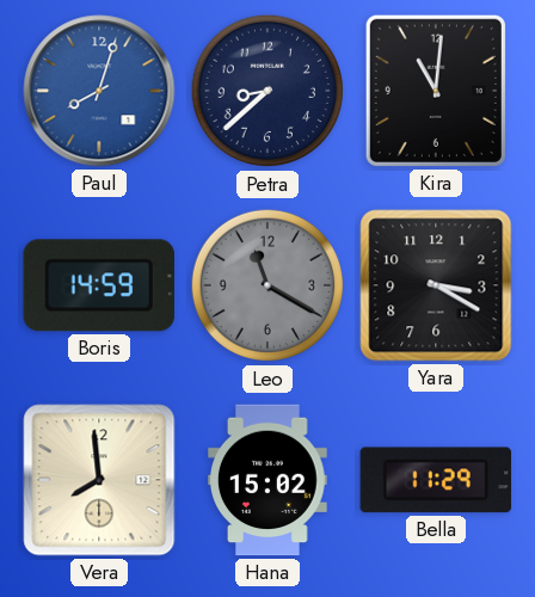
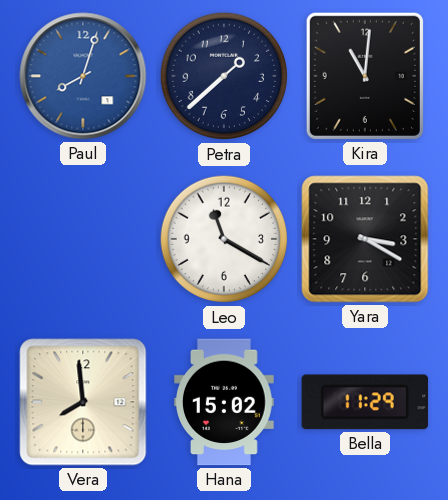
Petra: 8:38 -> 1:38
Boris: 14:59 -> none
Leo dial: grey -> white
